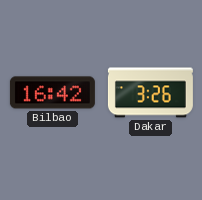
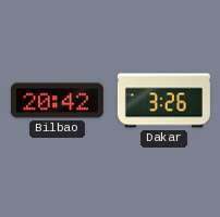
Bilbao: 16:42 -> 20:42
